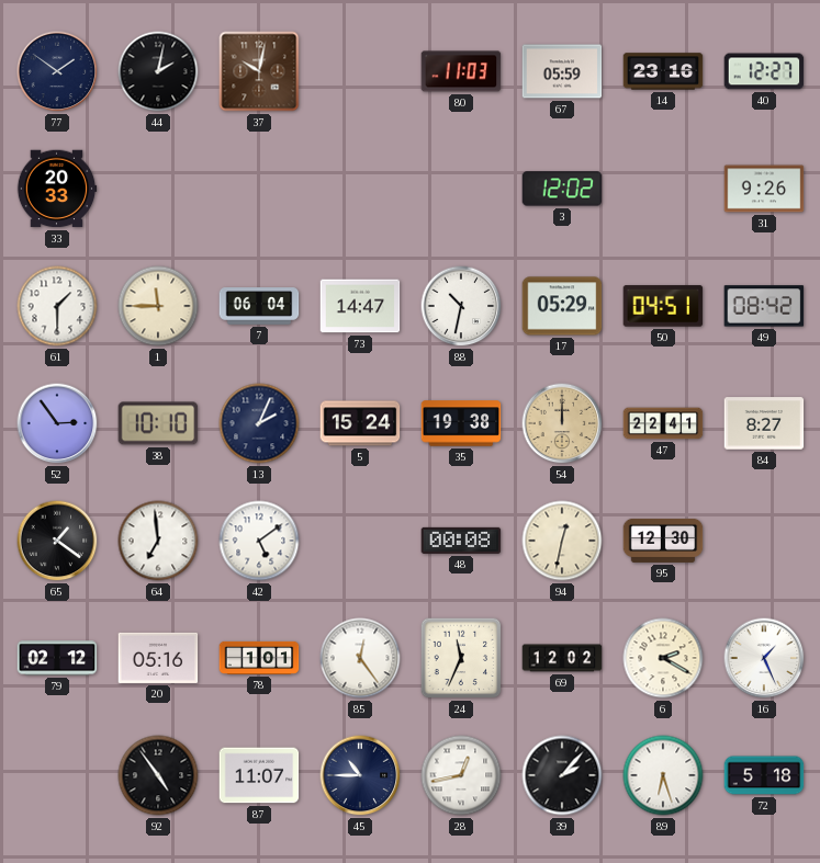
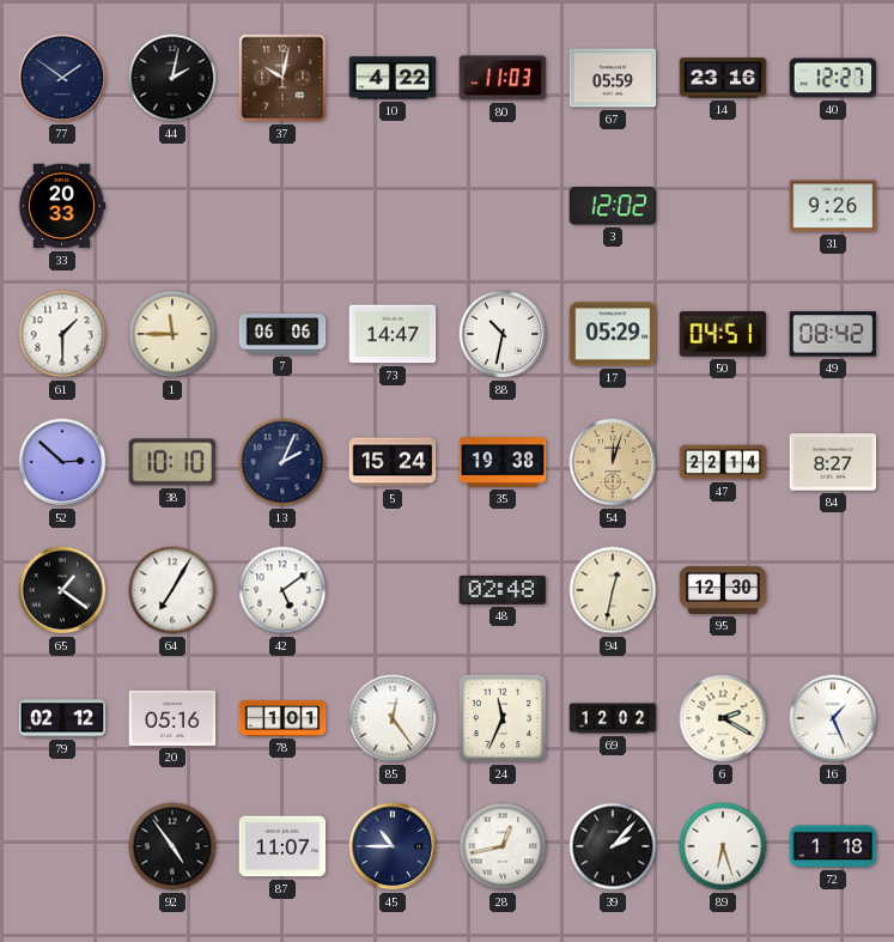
10: none -> 4:22
7: 06:04 -> 06:06
52: 2:54 -> 2:52
54: 12:00 -> 12:03
47: 22:41 -> 22:14
64: 6:59 -> 7:05
48: 00:08 -> 02:48
72: 5:18 -> 1:18
